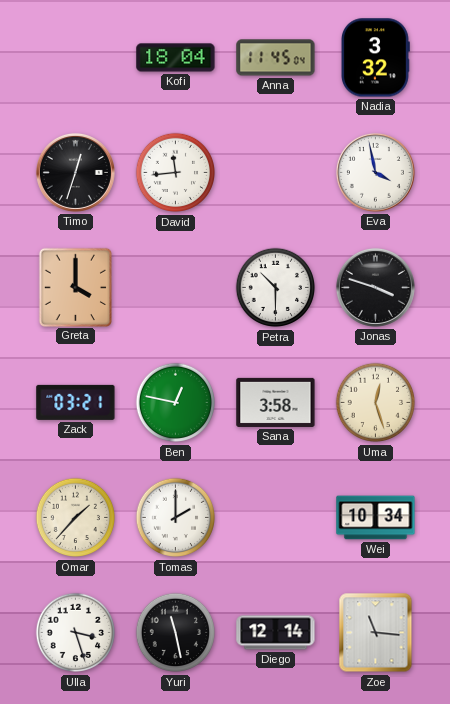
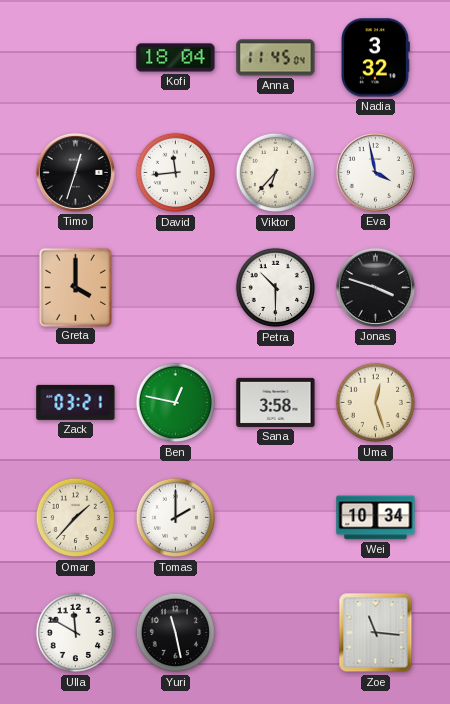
Viktor: none -> 6:37
Ulla: 3:27 -> 11:50
Diego: 12:14 -> none
